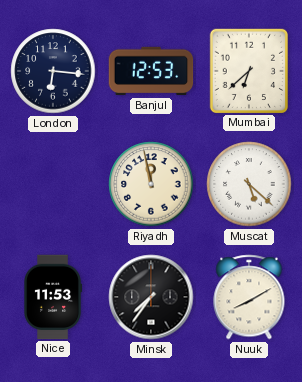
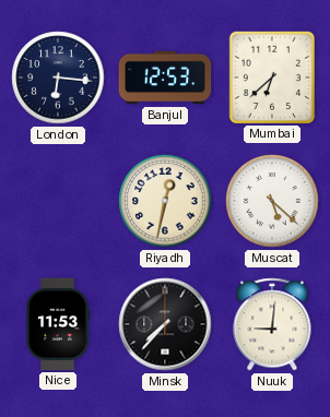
Riyadh: 11:58 -> 12:32
Minsk: 7:36 -> 7:37
Nuuk: 8:10 -> 9:01
